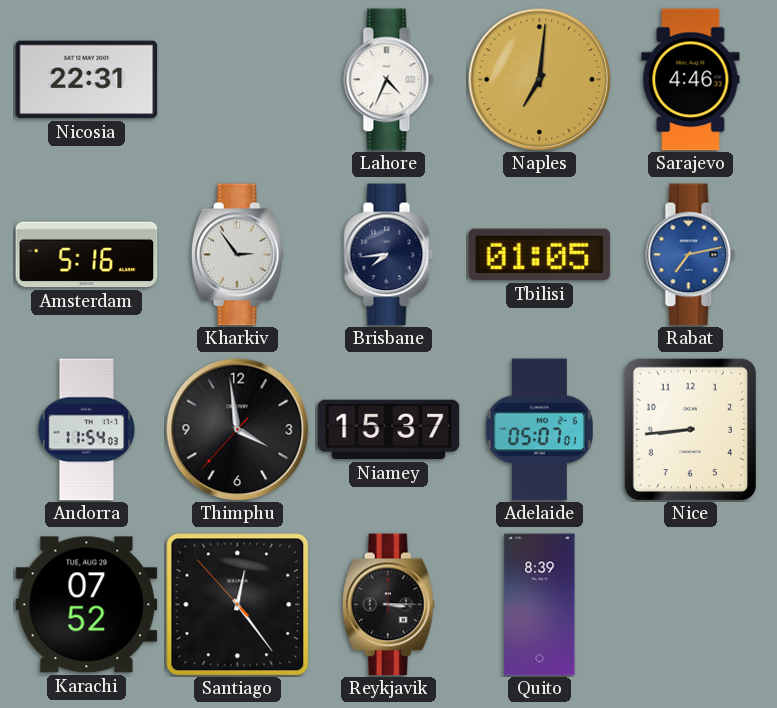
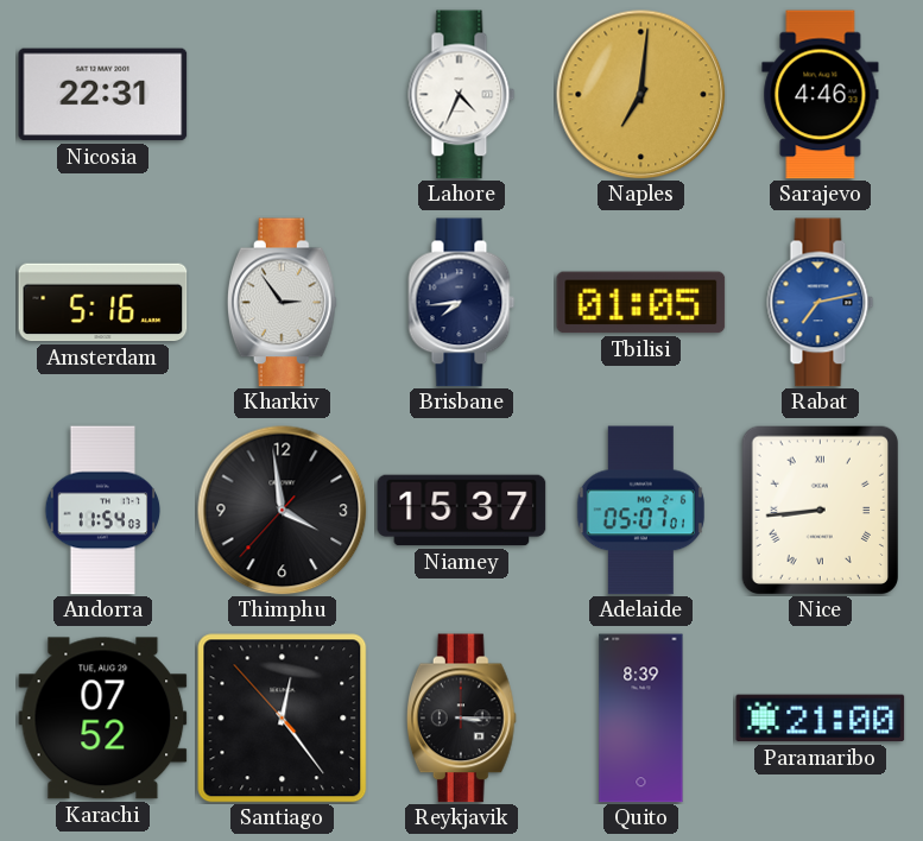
Nice numerals: Arabic -> Roman
Paramaribo: none -> 21:00
